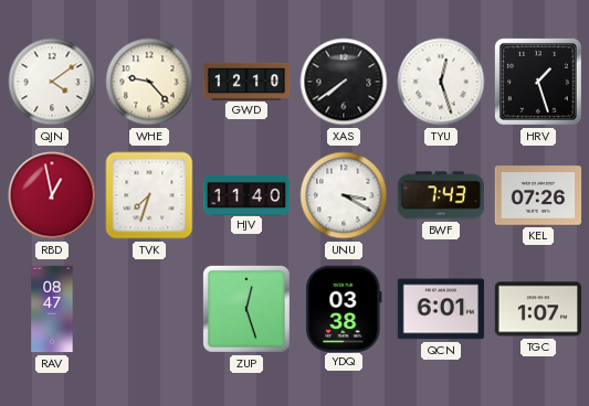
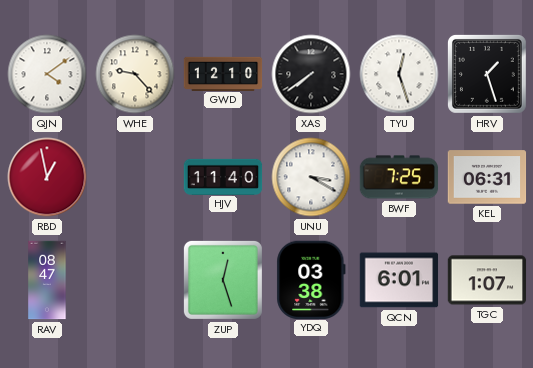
TVK: 7:33 -> none
BWF: 7:43 -> 7:25
KEL: 07:26 -> 06:31
